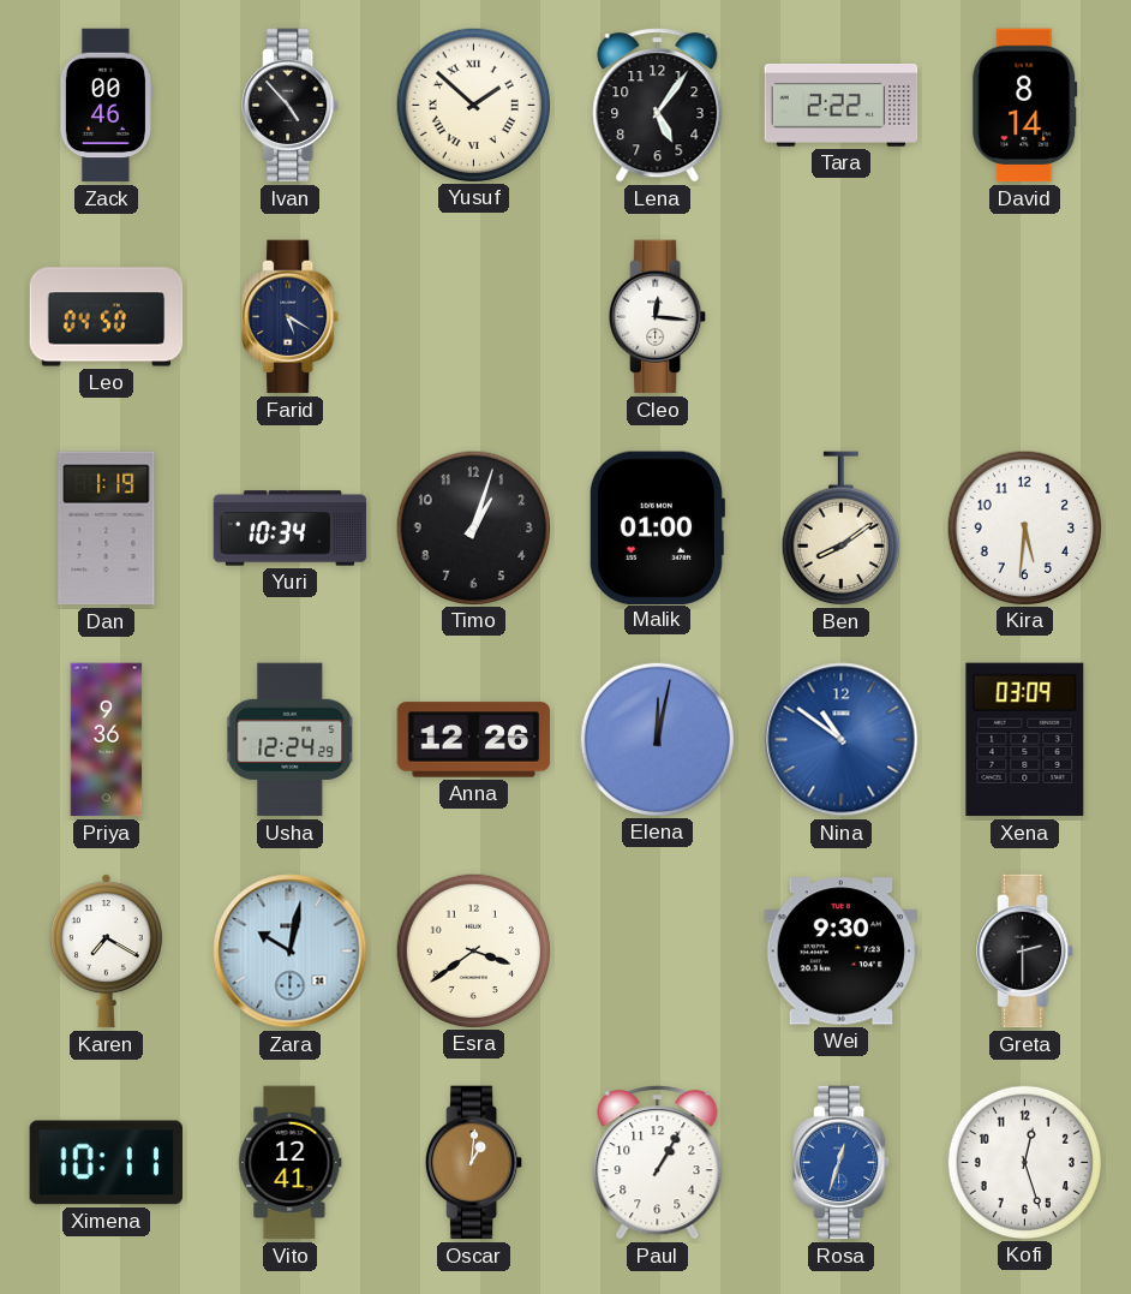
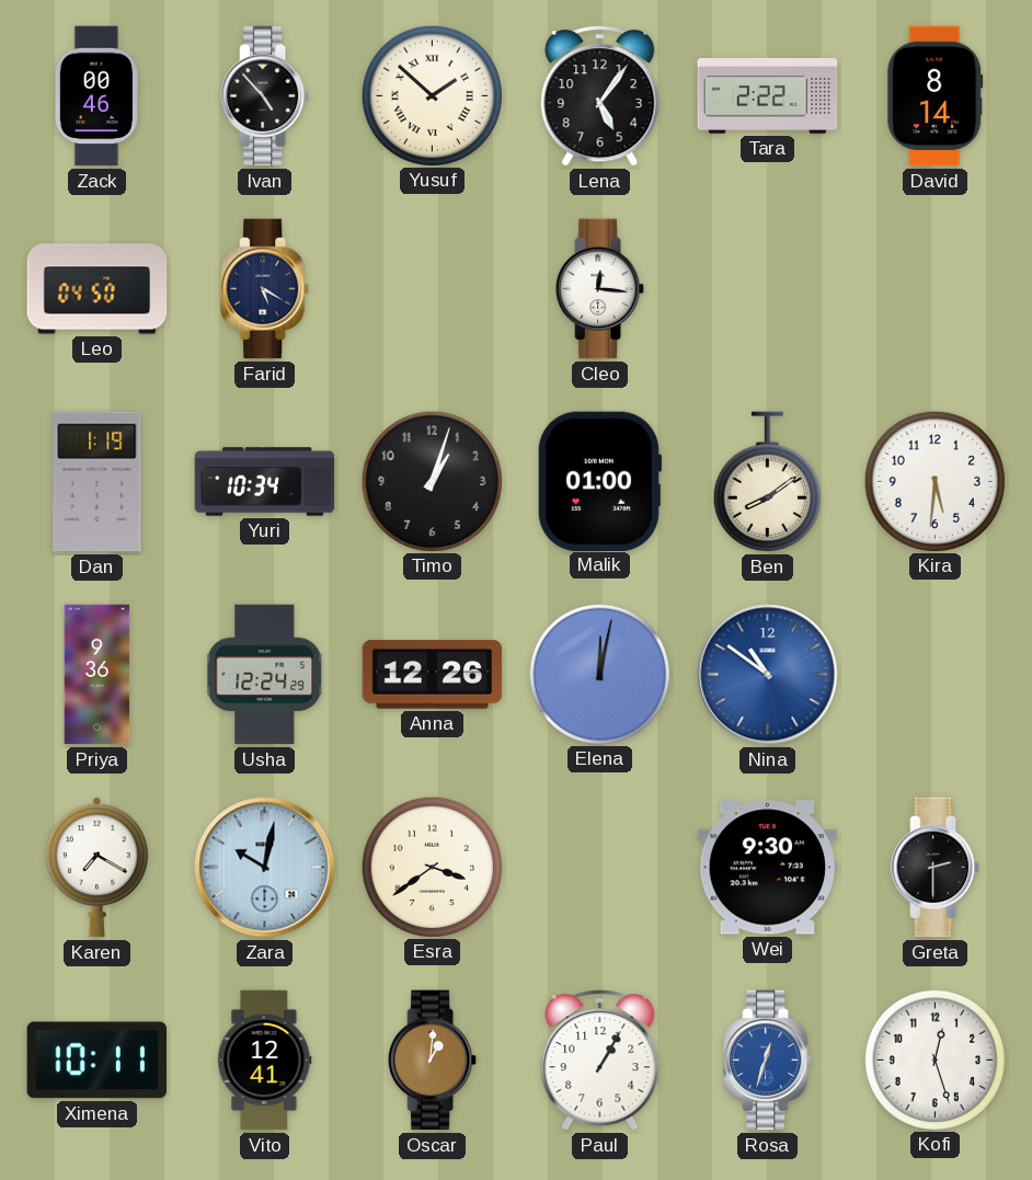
Xena: 03:09 -> none
